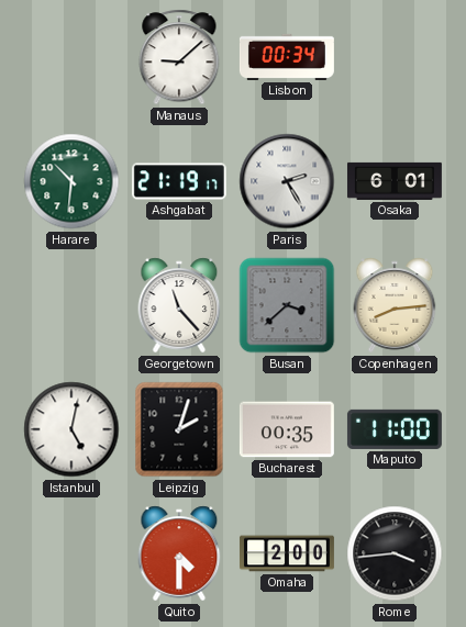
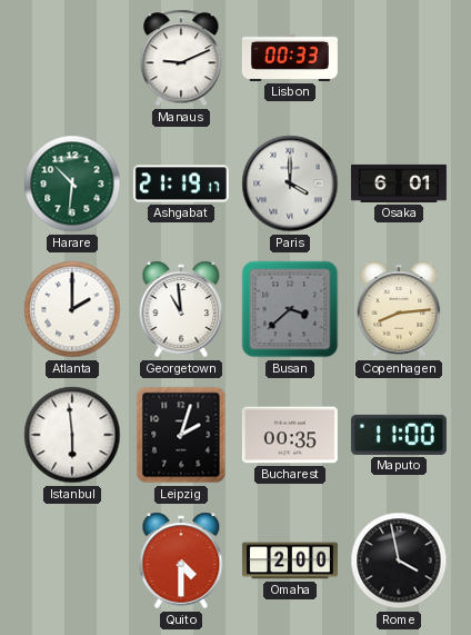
Manaus: 9:08 -> 9:11
Lisbon: 00:34 -> 00:33
Paris: 2:25 -> 4:00
Atlanta: none -> 2:00
Georgetown: 11:23 -> 10:59
Istanbul: 5:02 -> 5:59
Rome: 3:44 -> 3:58
